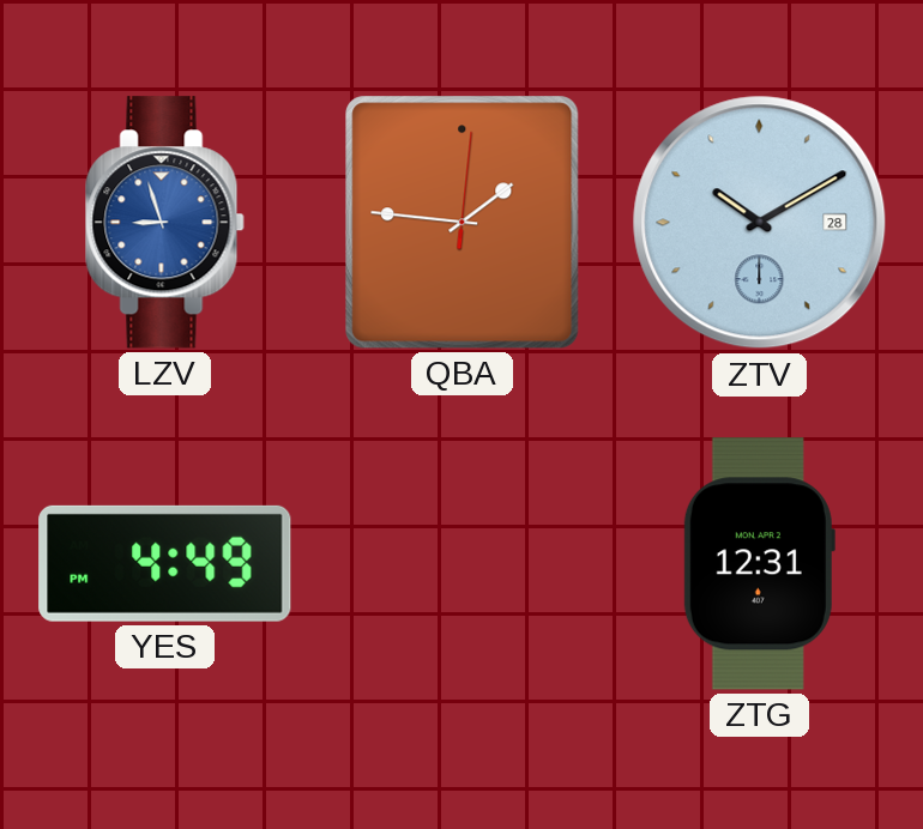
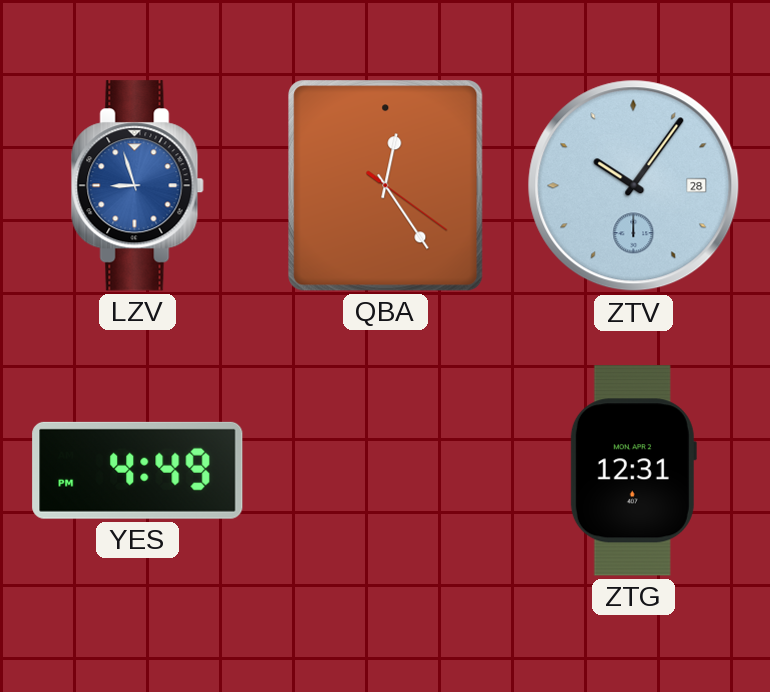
QBA: 1:46 -> 12:24
ZTV: 10:10 -> 10:06
